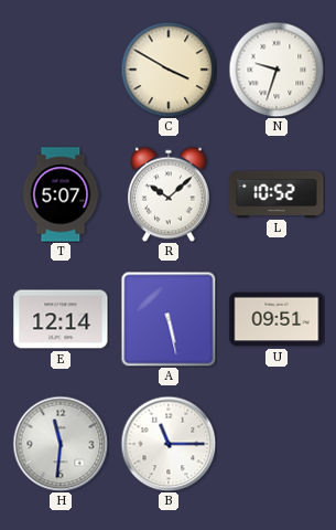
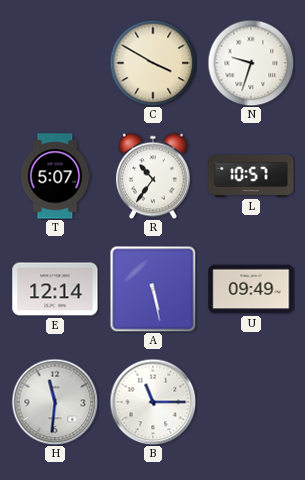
R: 10:08 -> 10:36
L: 10:52 -> 10:57
U: 09:51 -> 09:49
